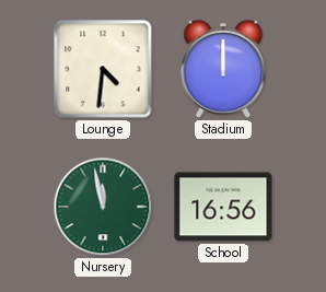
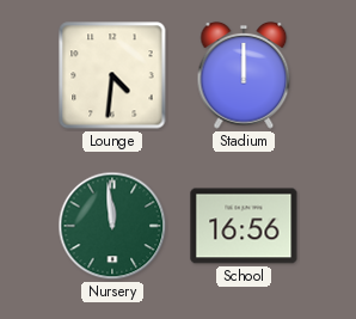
Nursery: 11:58 -> 11:59
